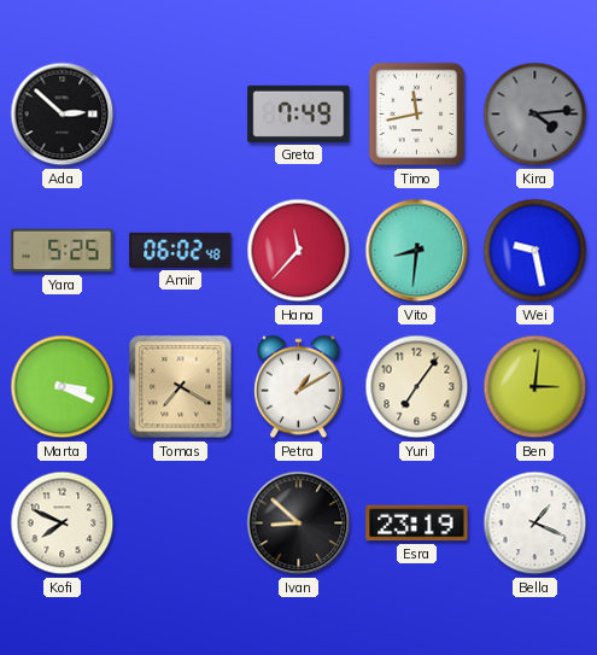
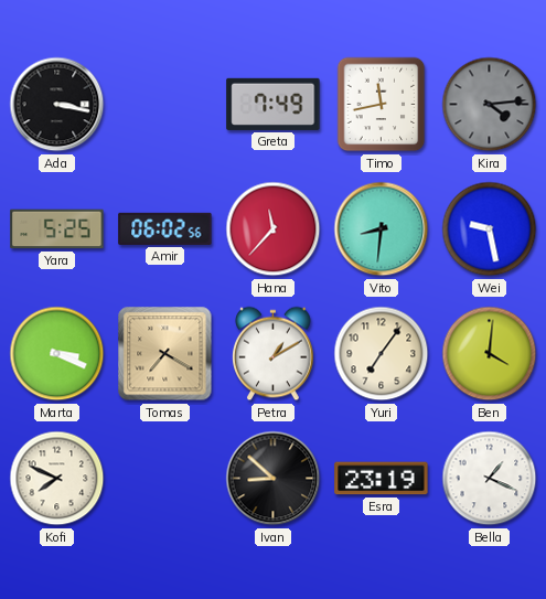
Ada: 2:52 -> 3:17
Amir: 06:02:48 -> 06:02:56
Ben: 3:01 -> 4:01
